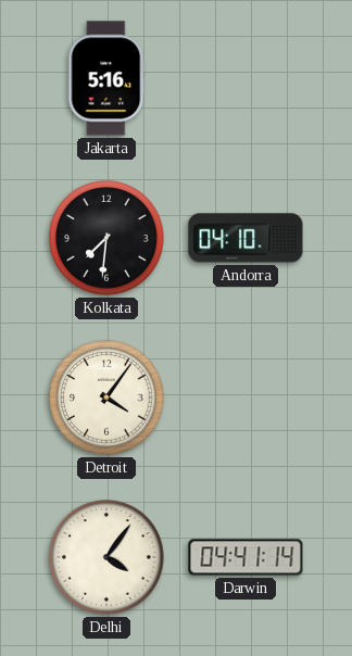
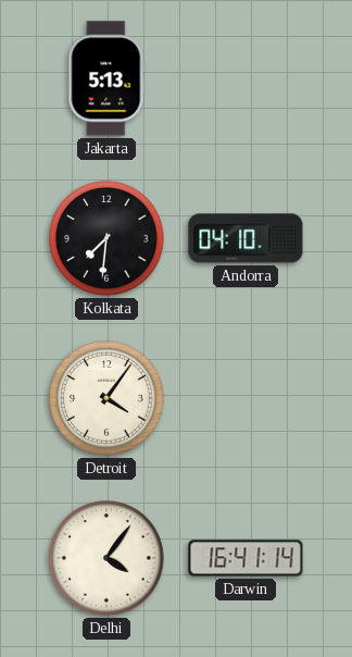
Jakarta: 5:16 -> 5:13
Darwin: 04:41 -> 16:41
